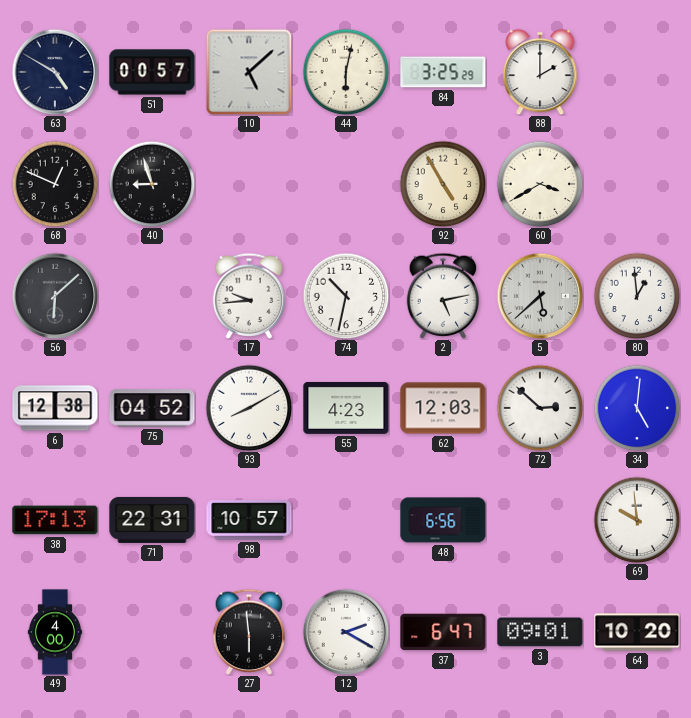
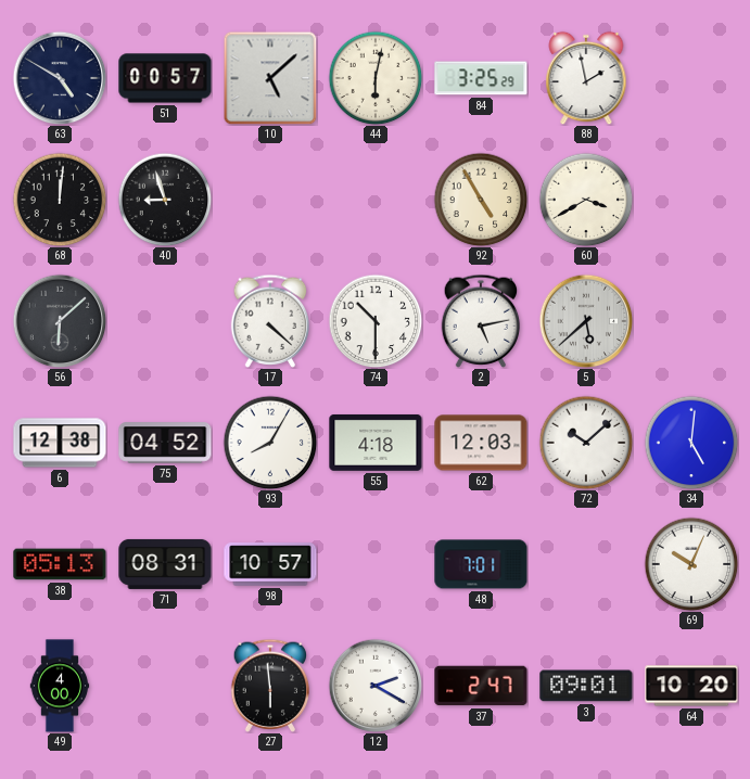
88: 2:00 -> 1:58
68: 12:49 -> 12:01
17: 9:44 -> 4:22
74: 10:32 -> 10:30
80: 12:59 -> none
93: 8:10 -> 8:05
55: 4:23 -> 4:18
72: 2:52 -> 10:08
38: 17:13 -> 05:13
71: 22:31 -> 08:31
48: 6:56 -> 7:01
69: 9:59 -> 10:04
37: 6:47 -> 2:47
